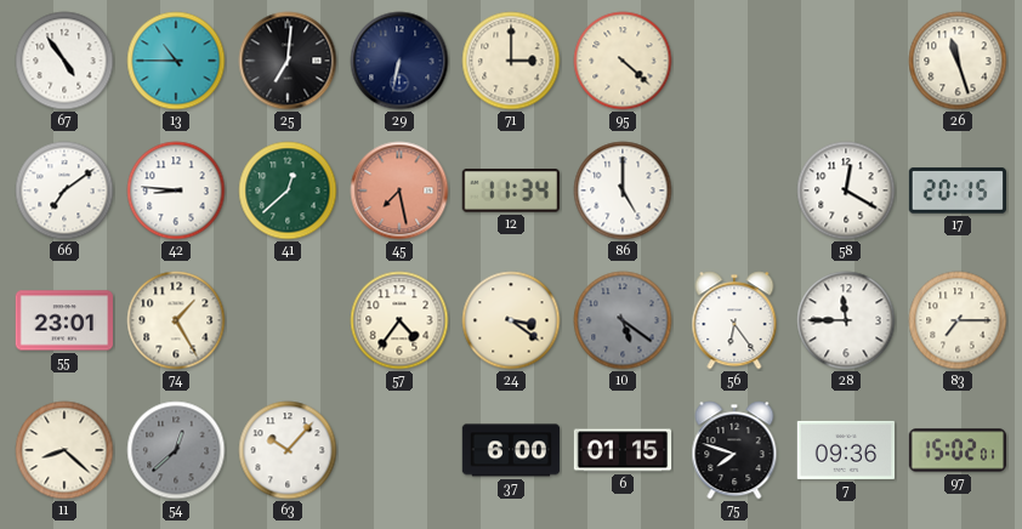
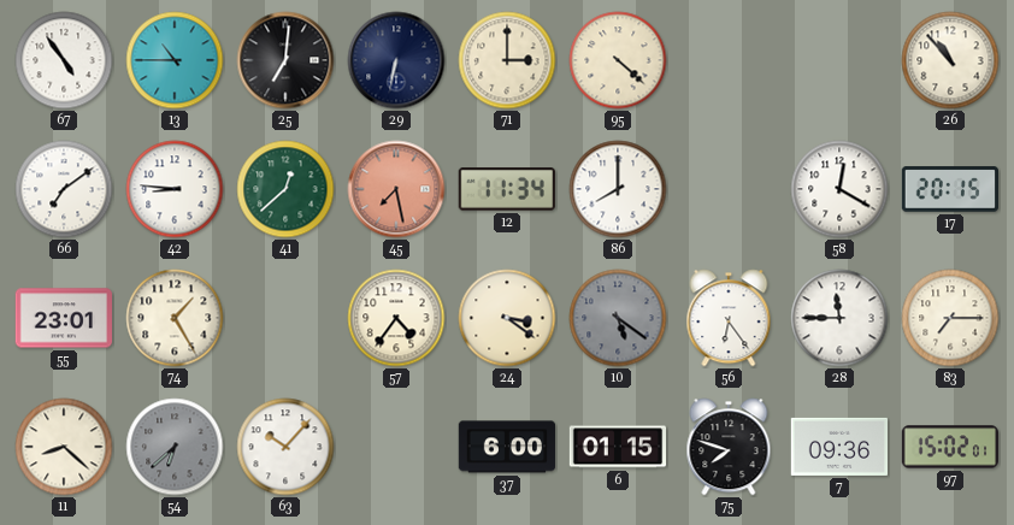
26: 11:27 -> 10:53
86: 5:00 -> 8:00
54: 12:38 -> 6:38
